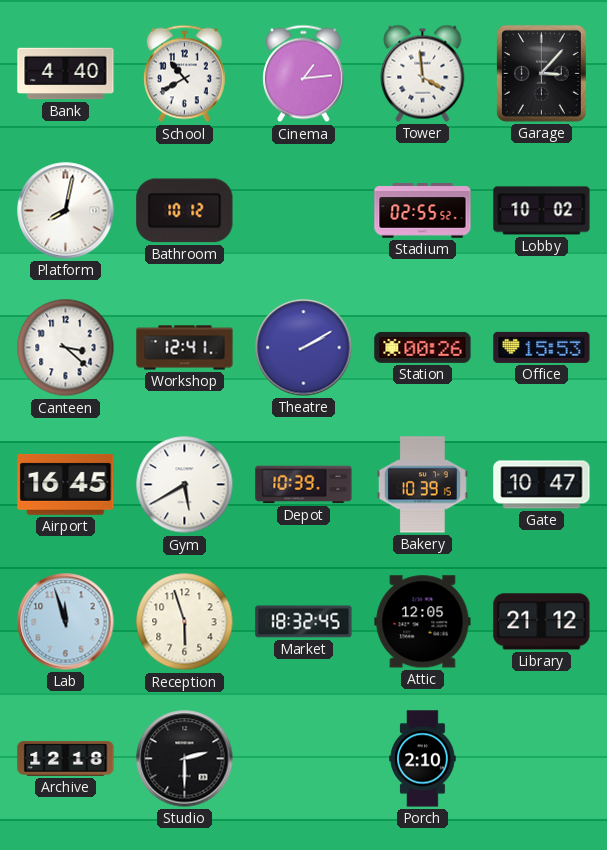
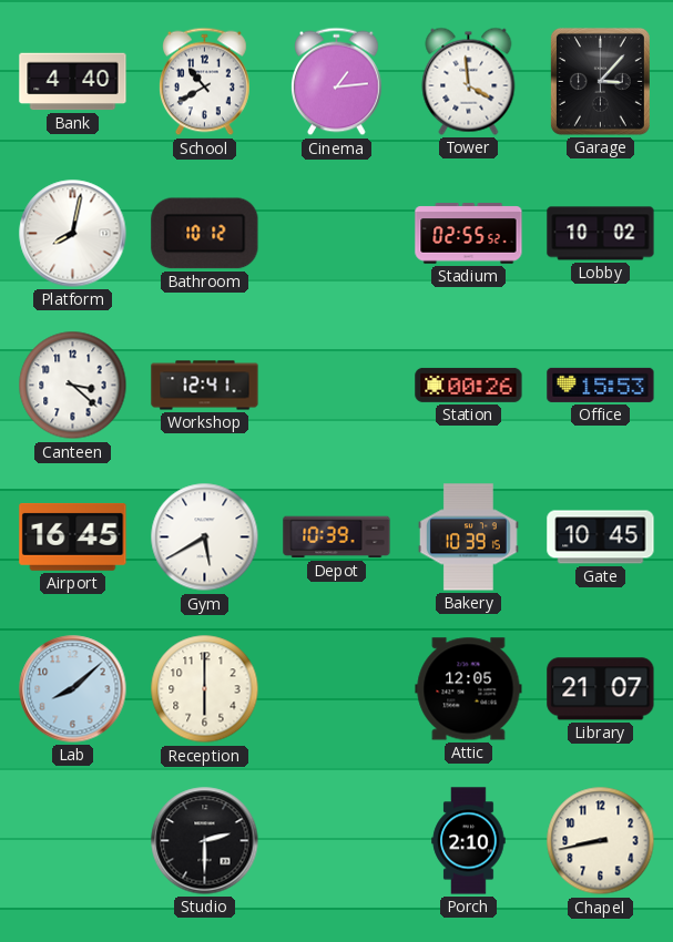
Theatre: 2:10 -> none
Gate: 10:47 -> 10:45
Lab: 11:57 -> 8:08
Reception: 5:57 -> 6:00
Market: 18:32 -> none
Library: 21:12 -> 21:07
Archive: 12:18 -> none
Chapel: none -> 8:43
